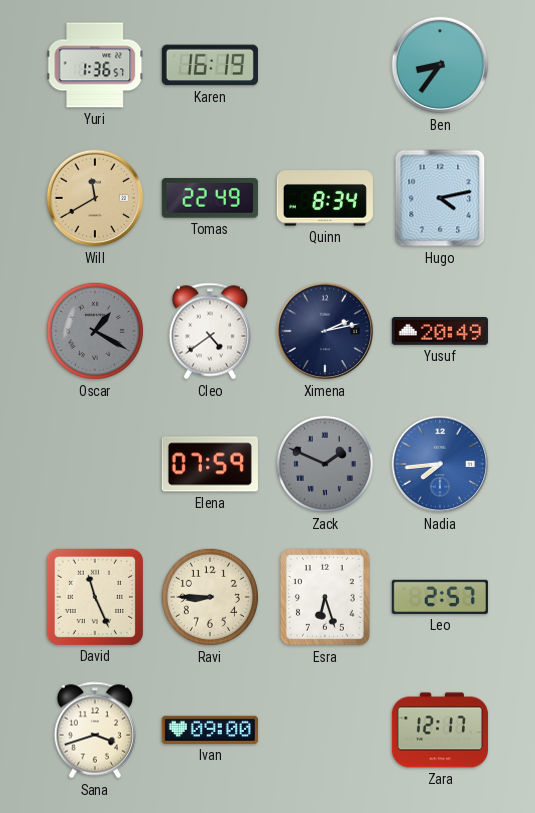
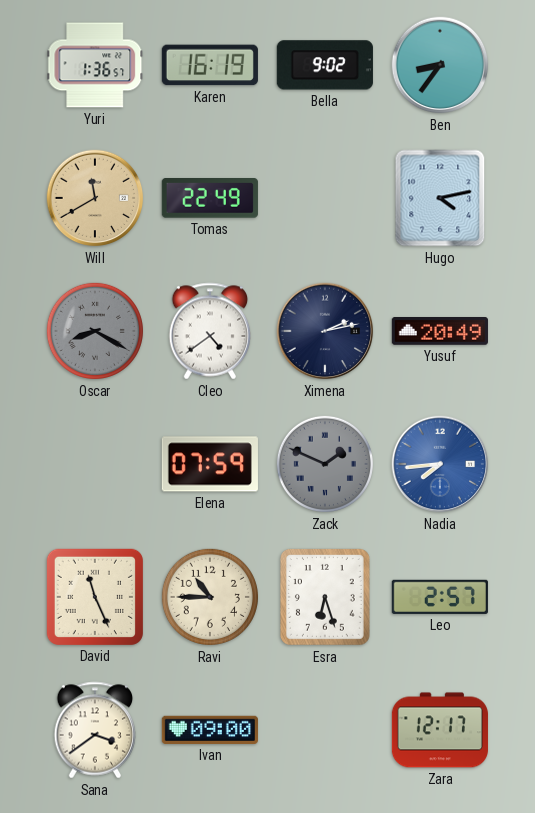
Bella: none -> 9:02
Quinn: 8:34 -> none
Oscar: 1:20 -> 8:20
Ravi: 8:45 -> 10:45
Sana: 3:42 -> 3:39
